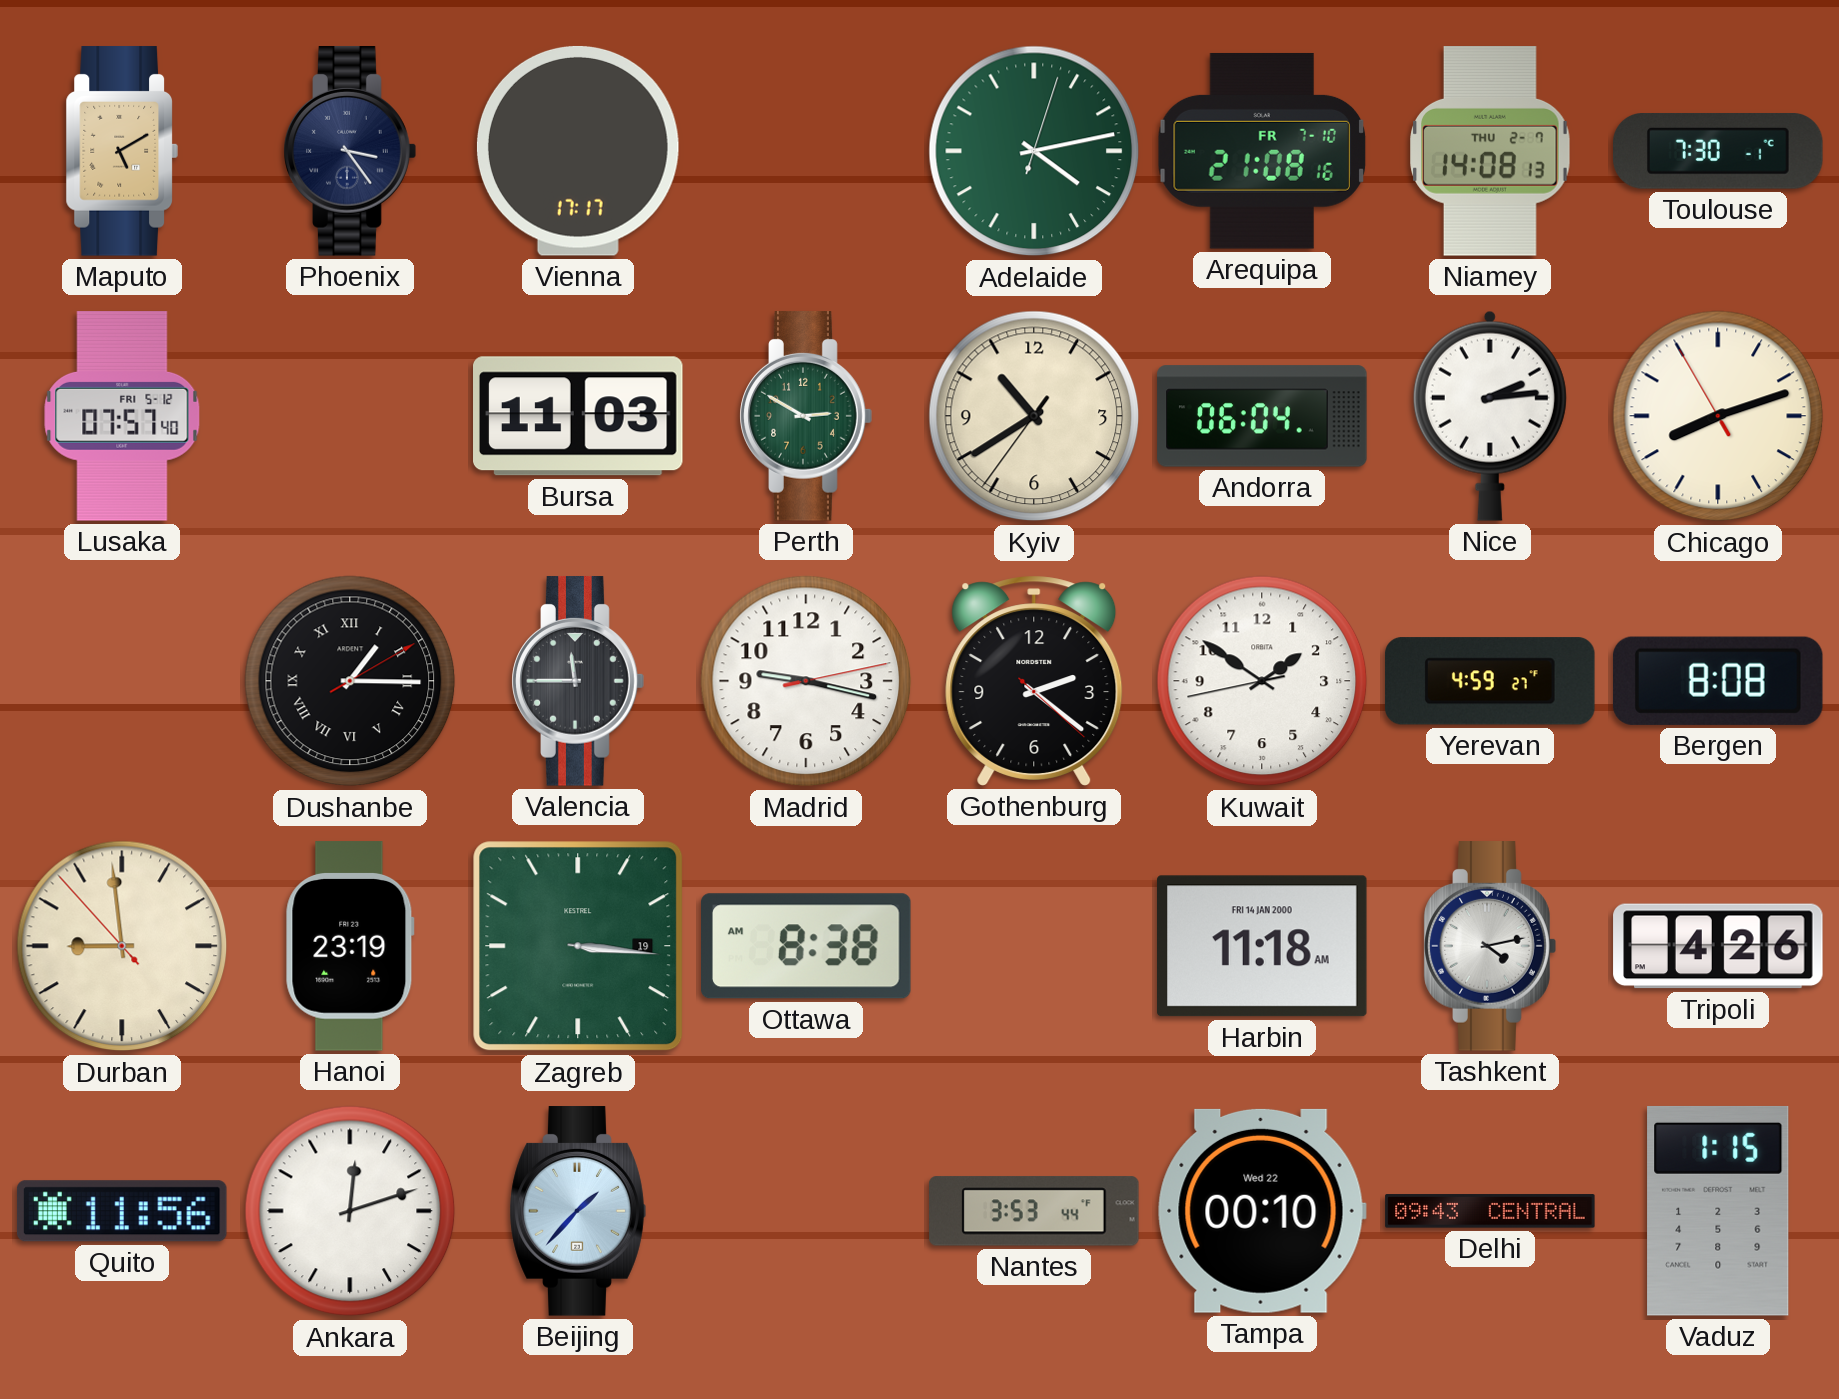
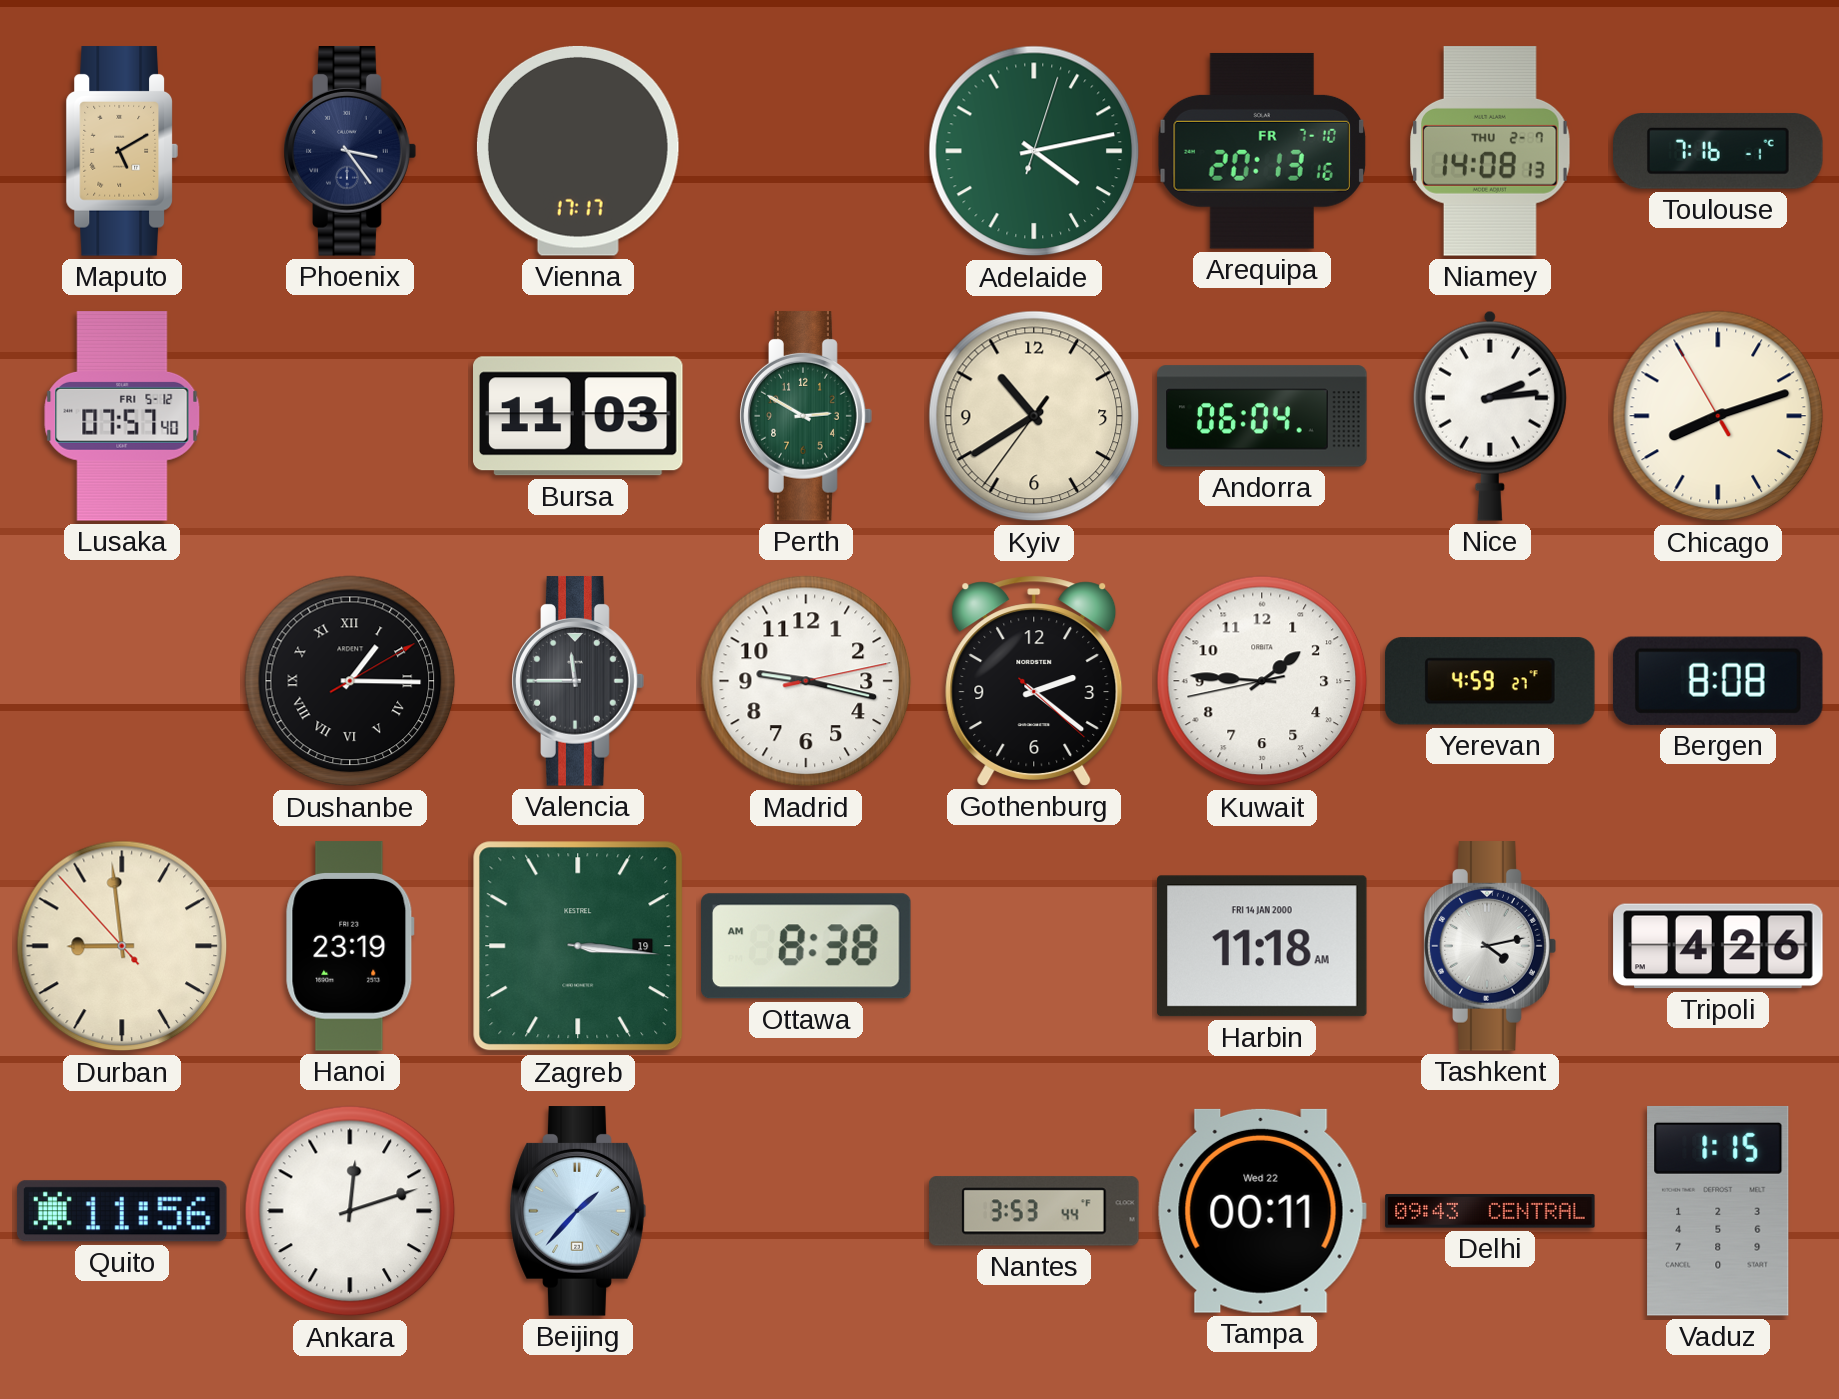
Arequipa: 21:08 -> 20:13
Toulouse: 7:30 -> 7:16
Kuwait: 1:50 -> 1:45
Tampa: 00:10 -> 00:11
